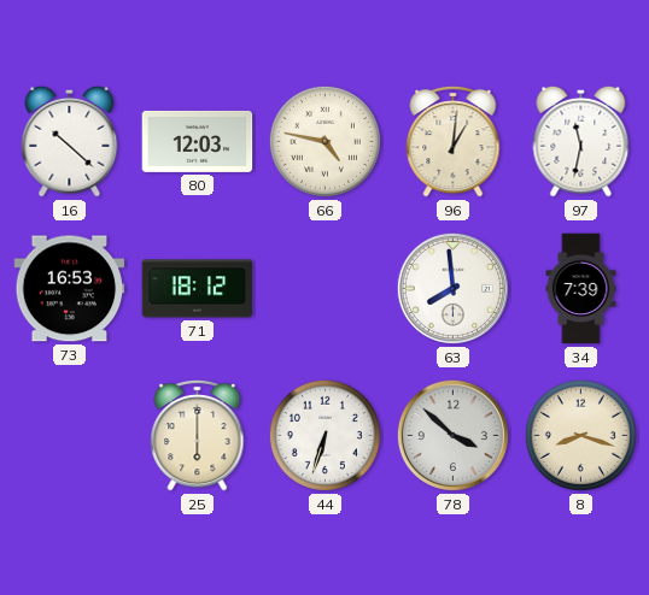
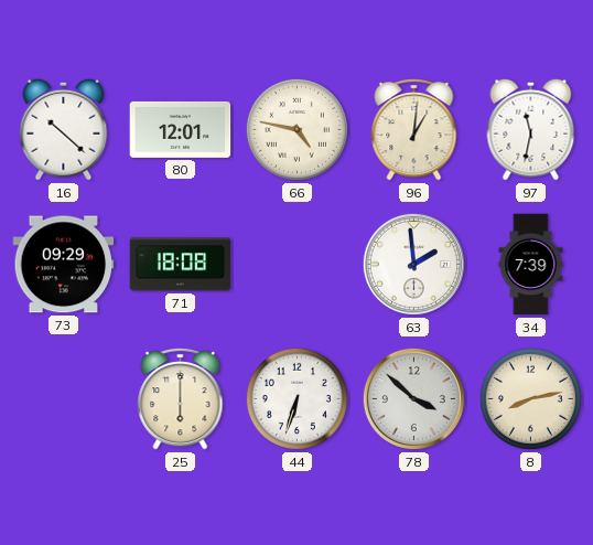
80: 12:03 -> 12:01
73: 16:53 -> 09:29
71: 18:12 -> 18:08
63: 7:59 -> 1:59
8: 8:18 -> 8:13
